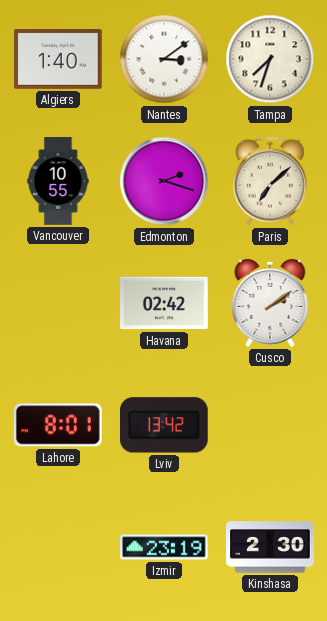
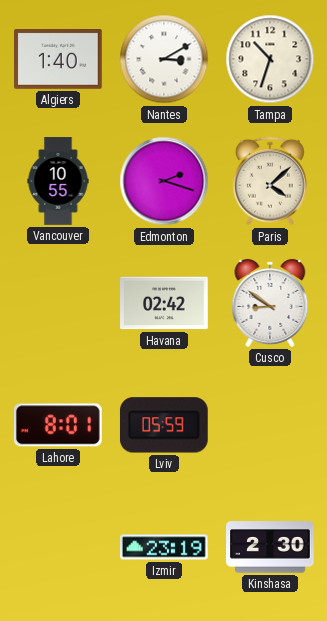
Nantes: 3:09 -> 3:10
Tampa: 7:33 -> 10:33
Paris: 7:08 -> 4:08
Cusco: 2:09 -> 8:51
Lviv: 13:42 -> 05:59
